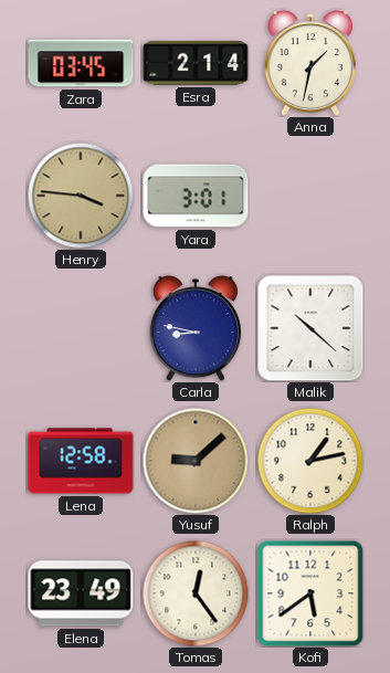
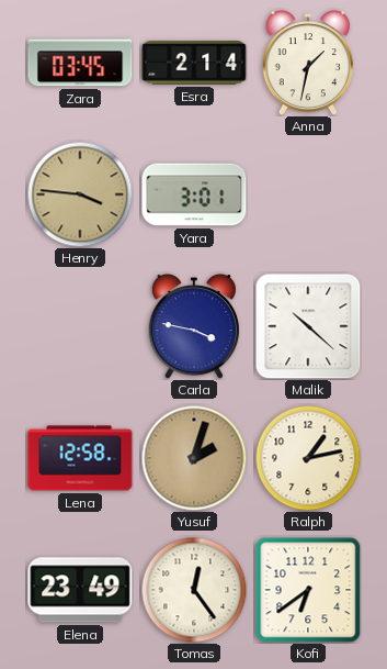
Carla: 8:47 -> 3:47
Yusuf: 9:08 -> 2:03
Kofi: 5:39 -> 6:39
